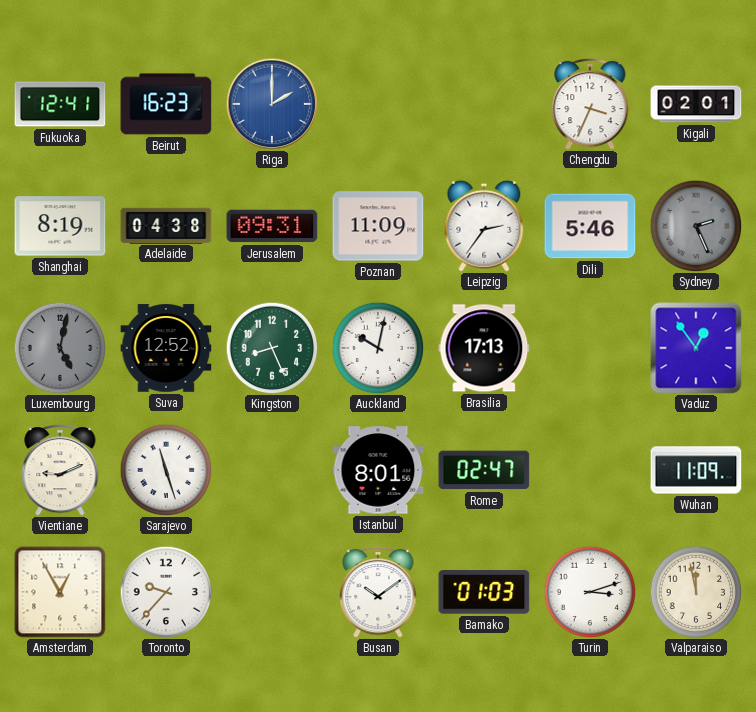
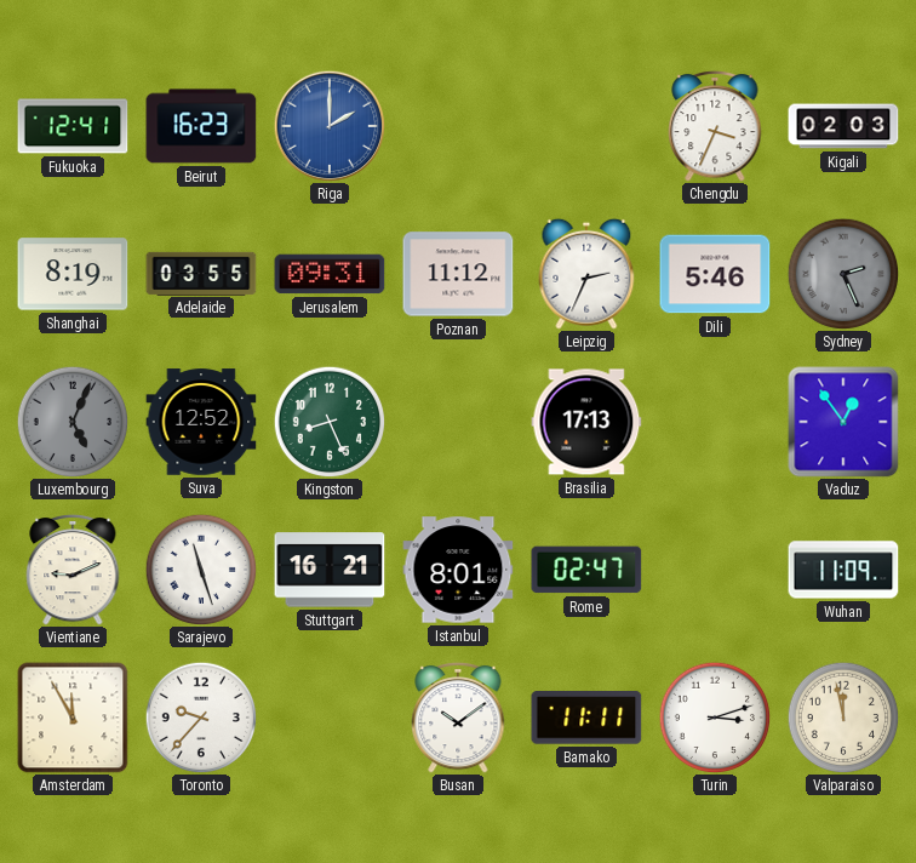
Kigali: 02:01 -> 02:03
Adelaide: 04:38 -> 03:55
Poznan: 11:09 -> 11:12
Leipzig: 2:36 -> 2:34
Luxembourg: 5:02 -> 5:04
Auckland: 10:02 -> none
Stuttgart: none -> 16:21
Amsterdam: 12:55 -> 11:55
Bamako: 01:03 -> 11:11
